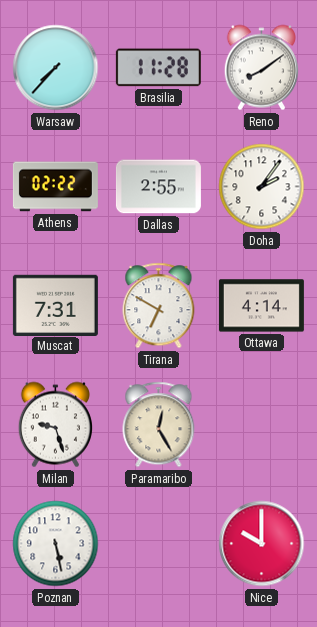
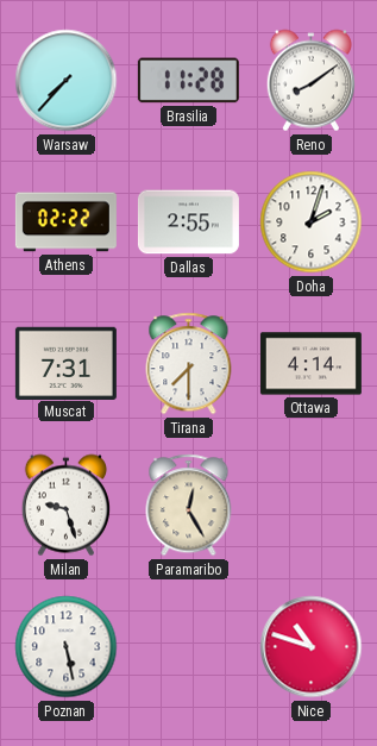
Doha: 2:06 -> 2:03
Tirana: 6:50 -> 7:30
Nice: 10:00 -> 10:48
